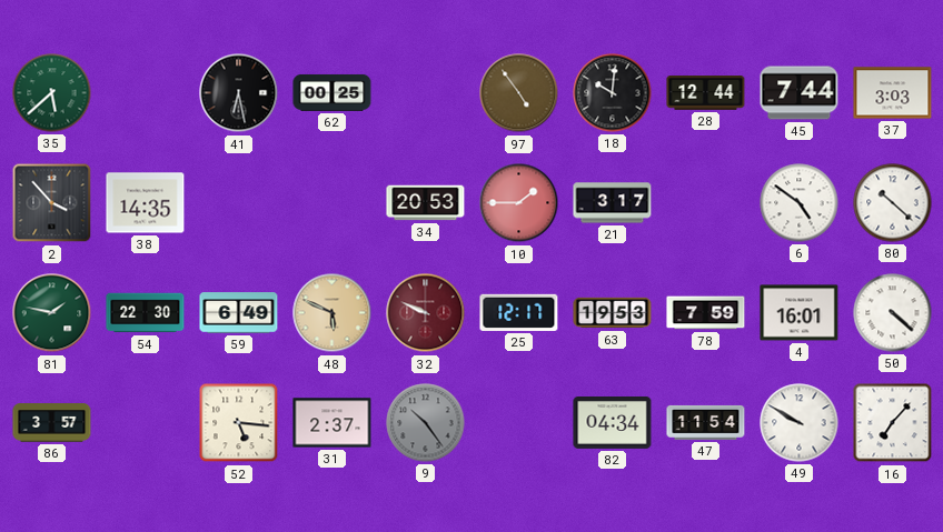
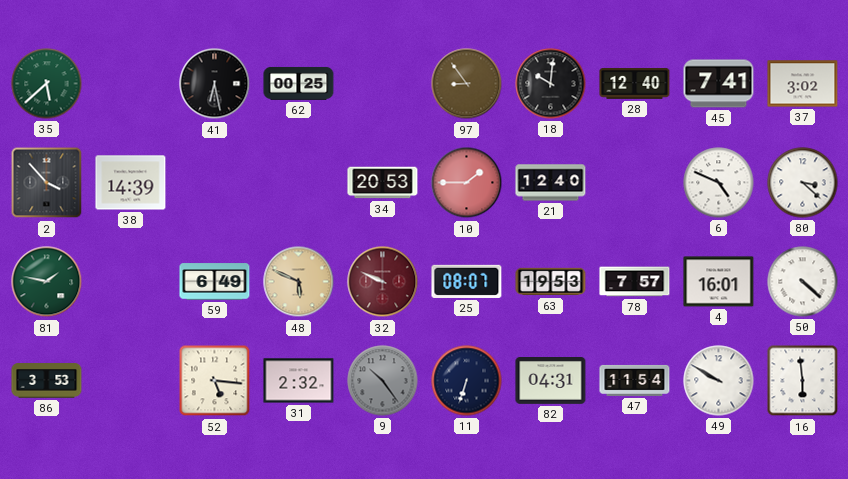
97: 4:54 -> 8:54
28: 12:44 -> 12:40
45: 7:44 -> 7:41
37: 3:03 -> 3:02
38: 14:35 -> 14:39
21: 3:17 -> 12:40
6: 4:51 -> 4:49
80: 10:22 -> 3:22
54: 22:30 -> none
25: 12:17 -> 08:07
78: 7:59 -> 7:57
86: 3:57 -> 3:53
31: 2:37 -> 2:32
11: none -> 6:33
82: 04:34 -> 04:31
16: 7:07 -> 5:59
